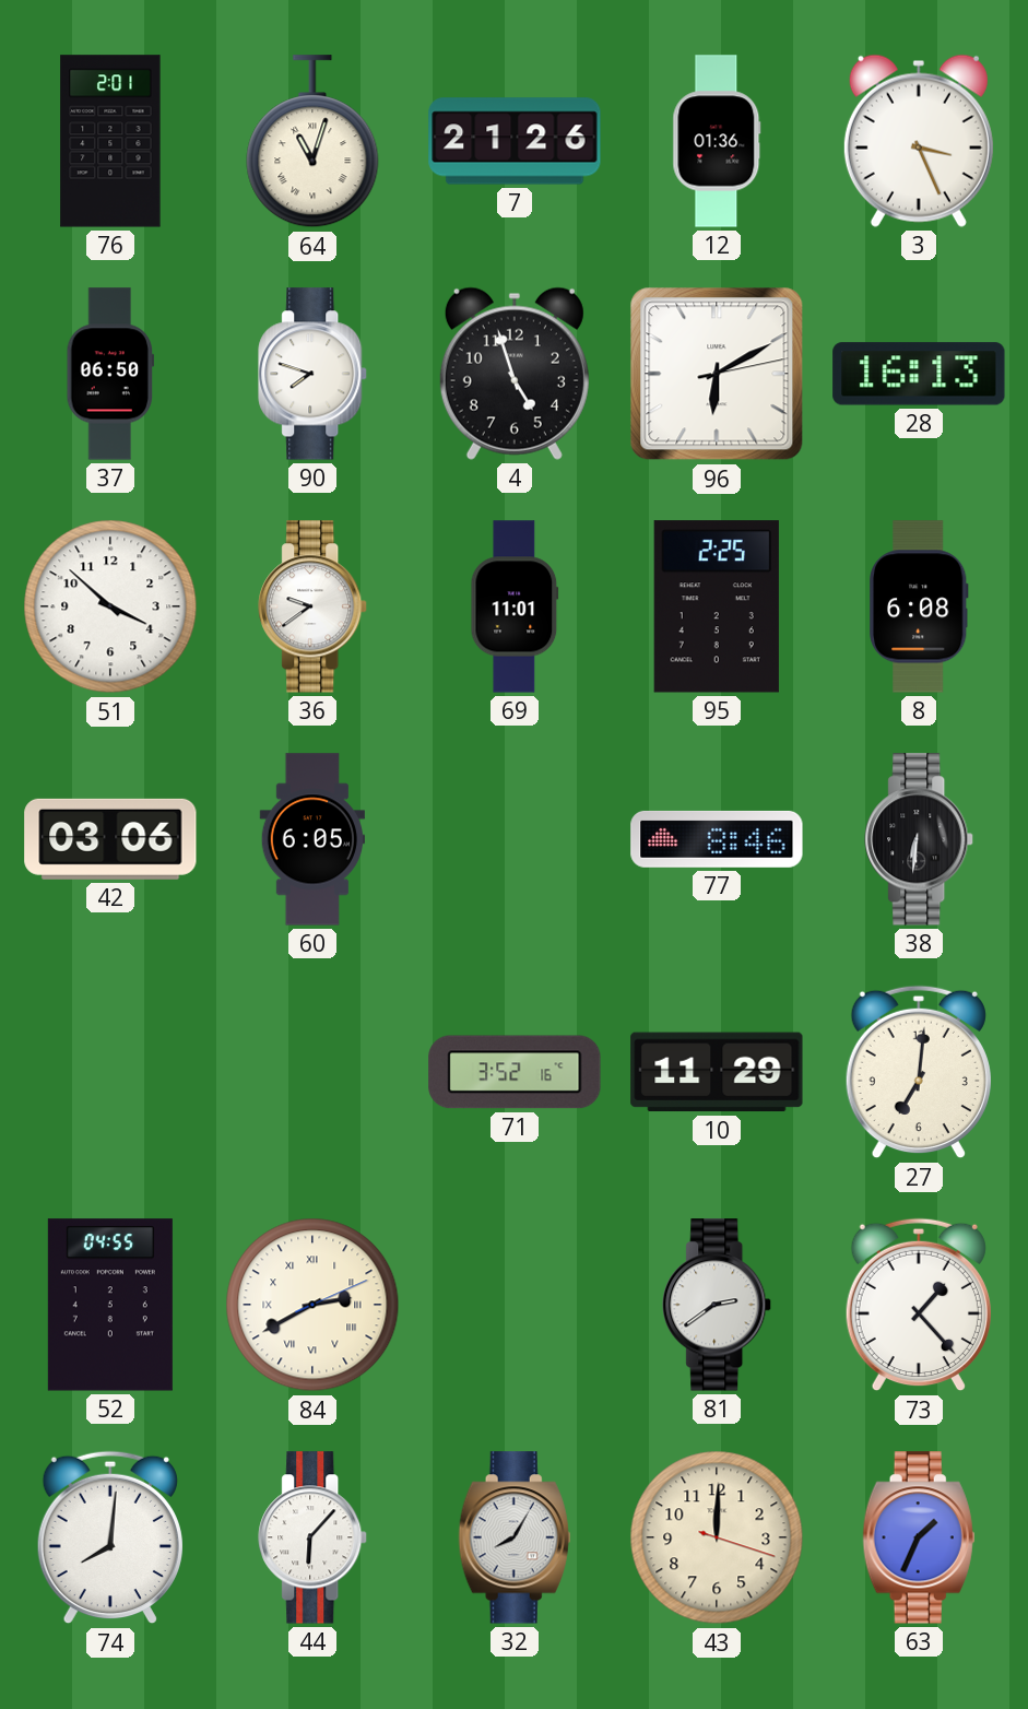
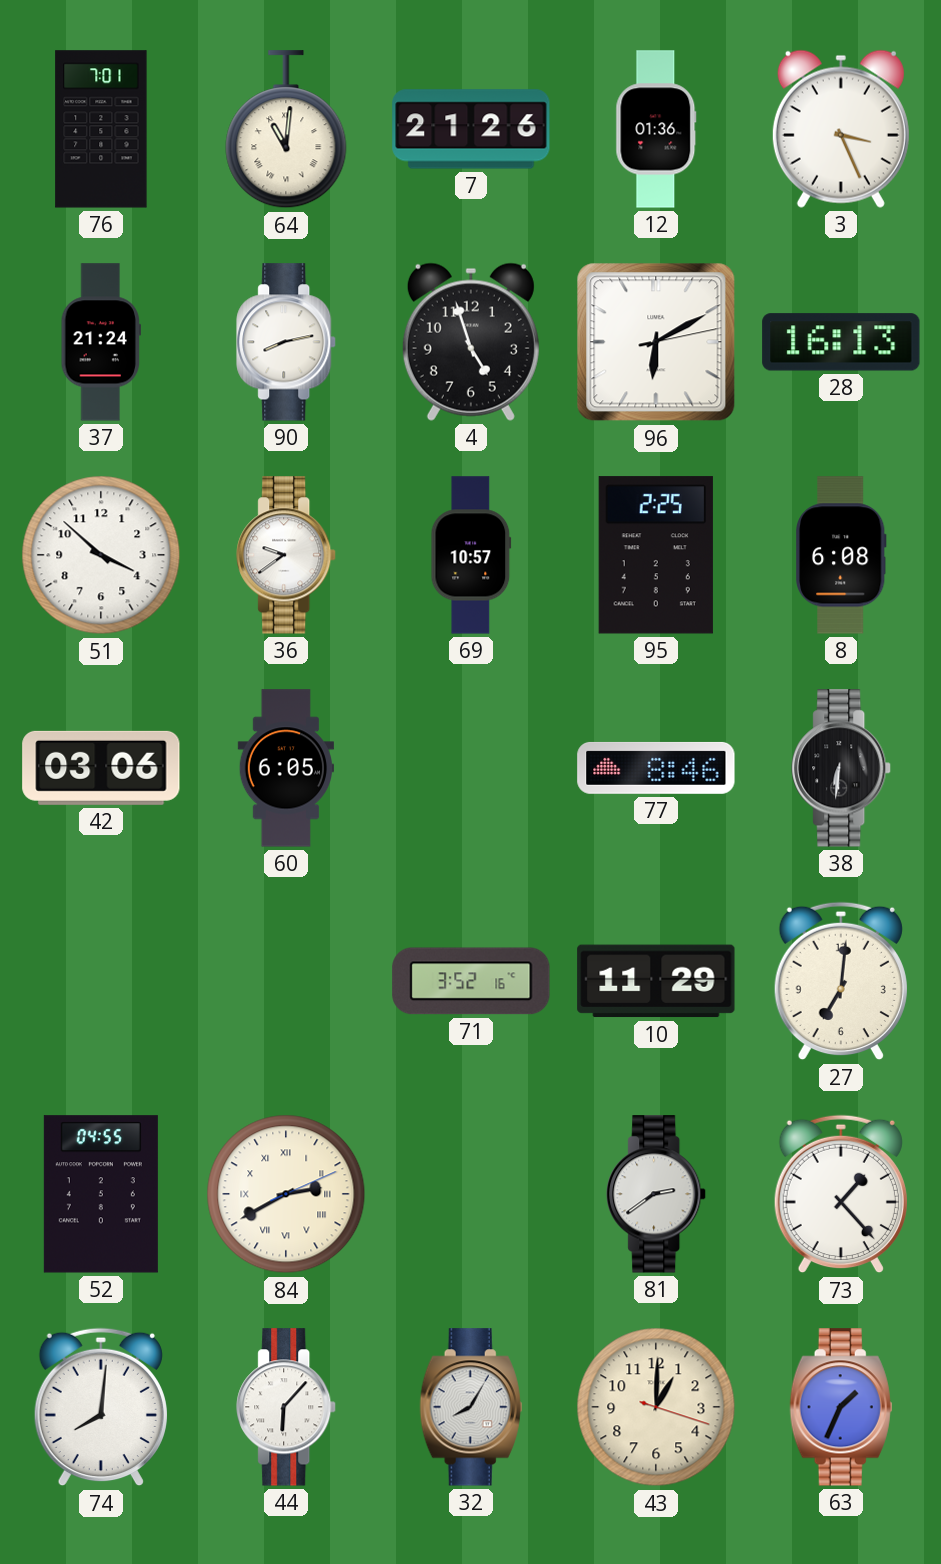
76: 2:01 -> 7:01
64: 11:03 -> 11:01
37: 06:50 -> 21:24
90: 7:48 -> 8:13
69: 11:01 -> 10:57
43: 12:00 -> 1:00
